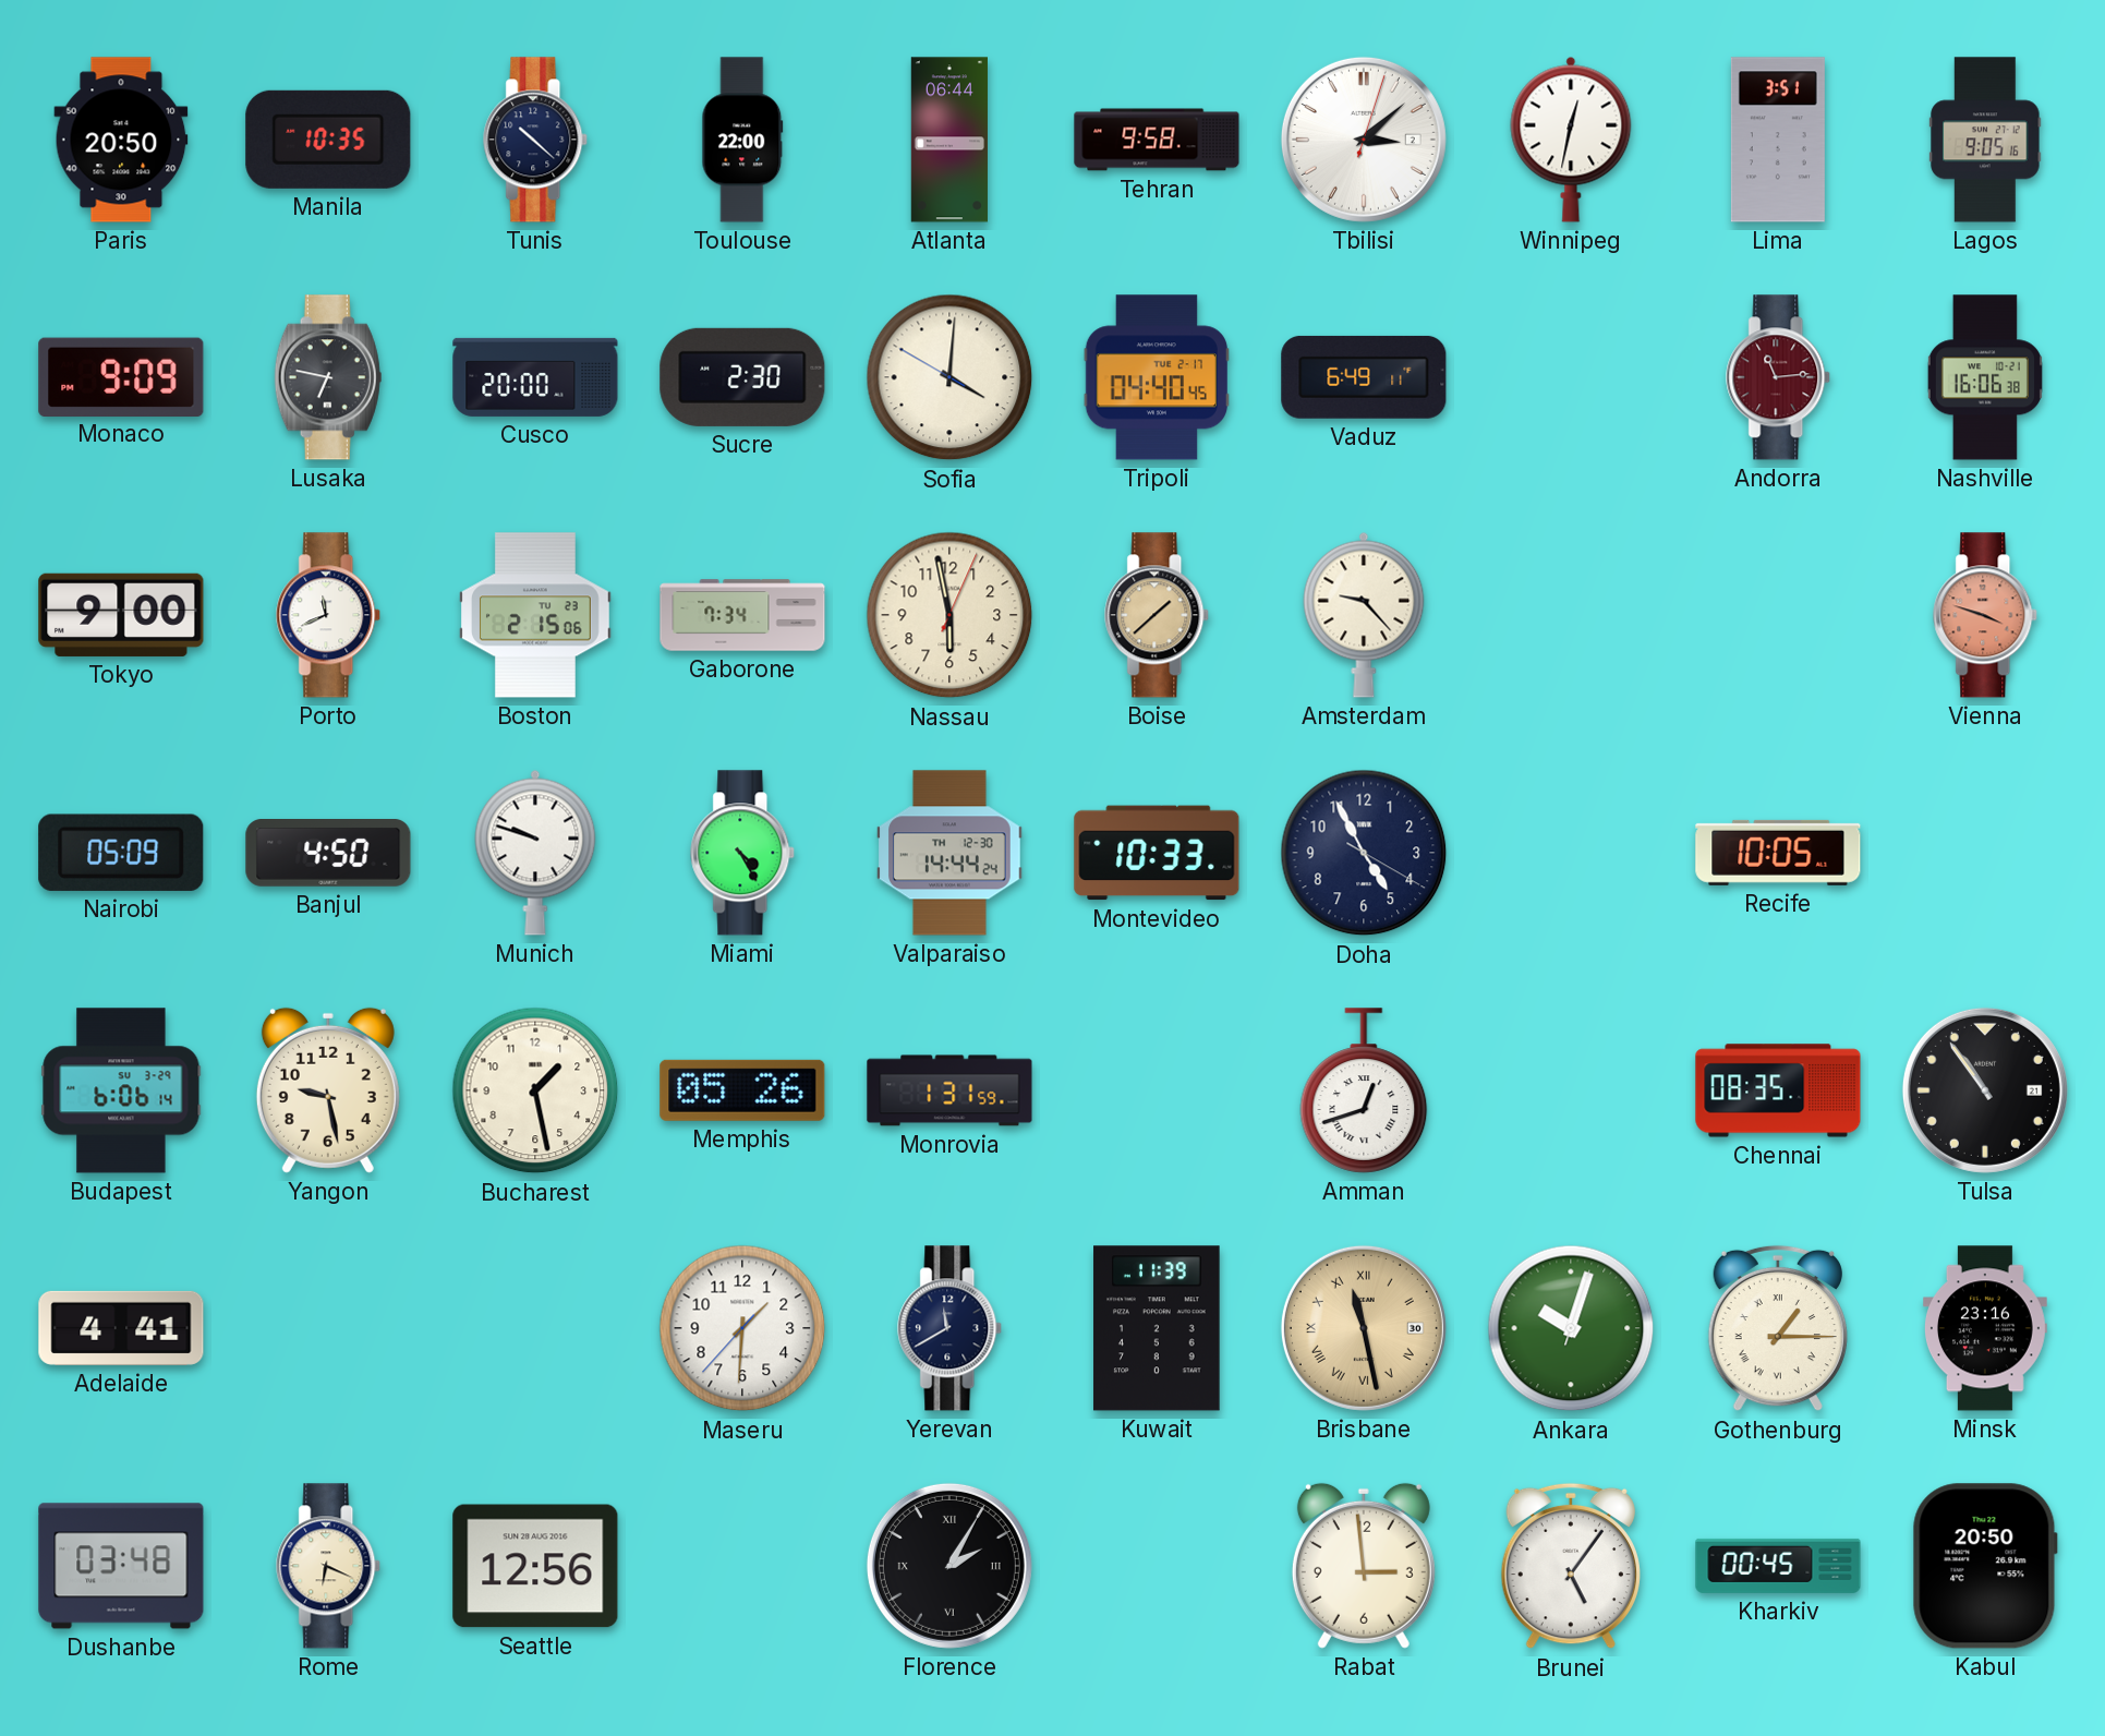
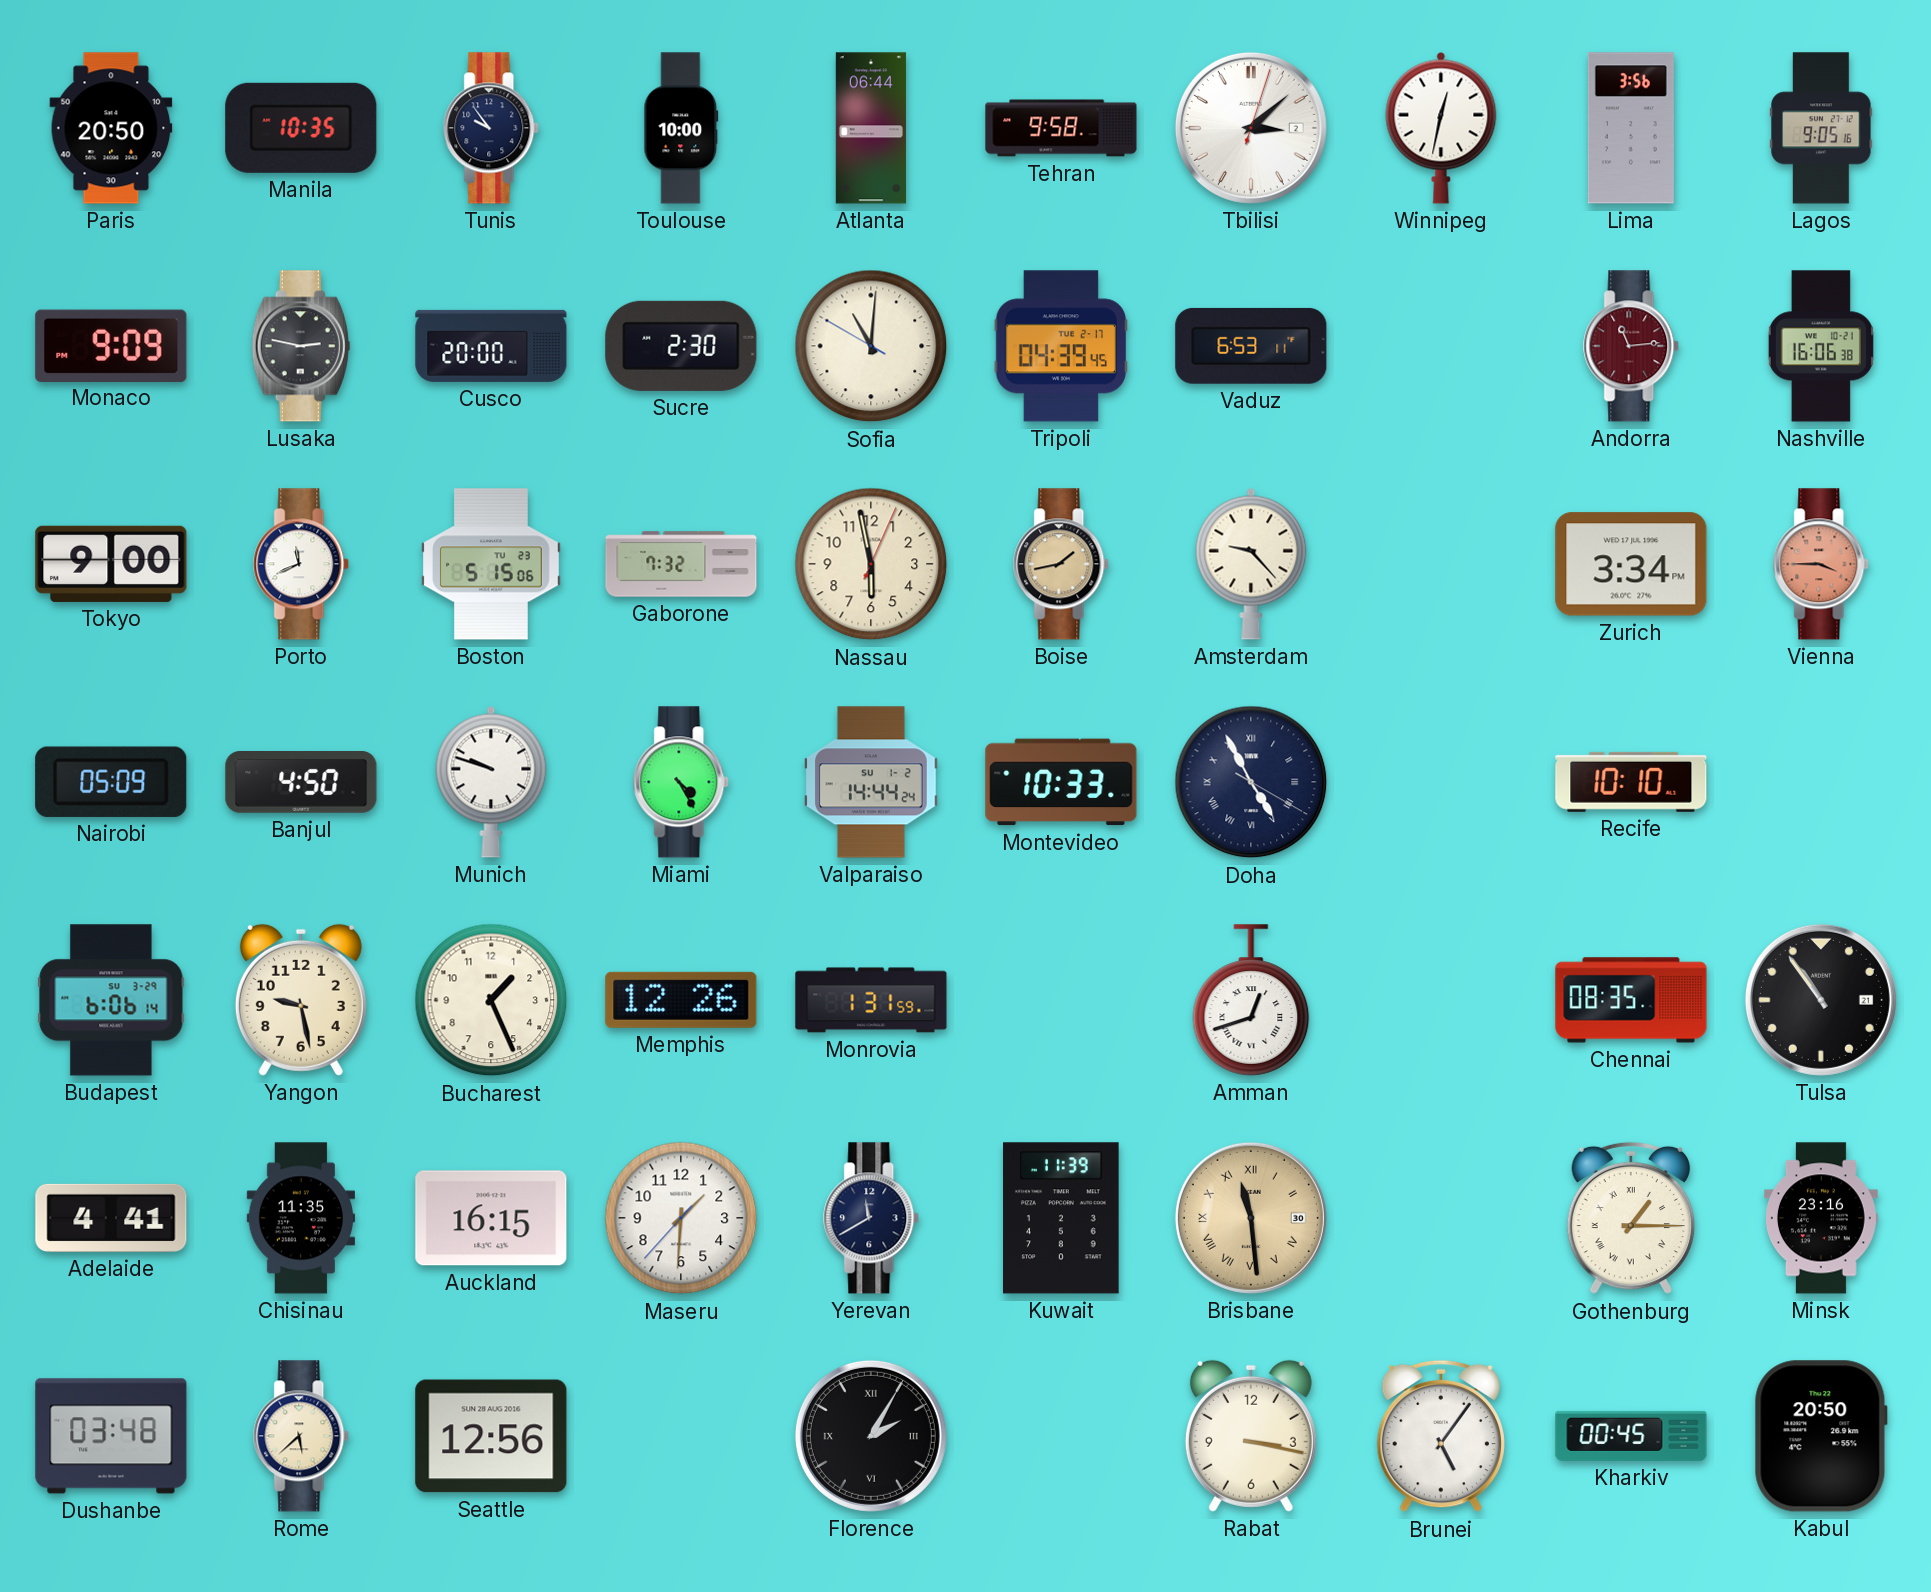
Tunis: 10:22 -> 9:54
Toulouse: 22:00 -> 10:00
Lima: 3:51 -> 3:56
Lusaka: 6:47 -> 2:47
Sofia: 4:00 -> 11:00
Tripoli: 04:40 -> 04:39
Vaduz: 6:49 -> 6:53
Boston: 2:15 -> 5:15
Gaborone: 7:34 -> 7:32
Boise: 1:38 -> 1:43
Zurich: none -> 3:34
Vienna: 3:48 -> 3:45
Valparaiso date: TH 12-30 -> SU 1-2
Doha numerals: Arabic -> Roman
Recife: 10:05 -> 10:10
Bucharest: 1:28 -> 1:26
Memphis: 05:26 -> 12:26
Chisinau: none -> 11:35
Auckland: none -> 16:15
Brisbane: 11:28 -> 11:29
Ankara: 10:03 -> none
Rome: 6:19 -> 5:38
Rabat: 2:59 -> 3:17
